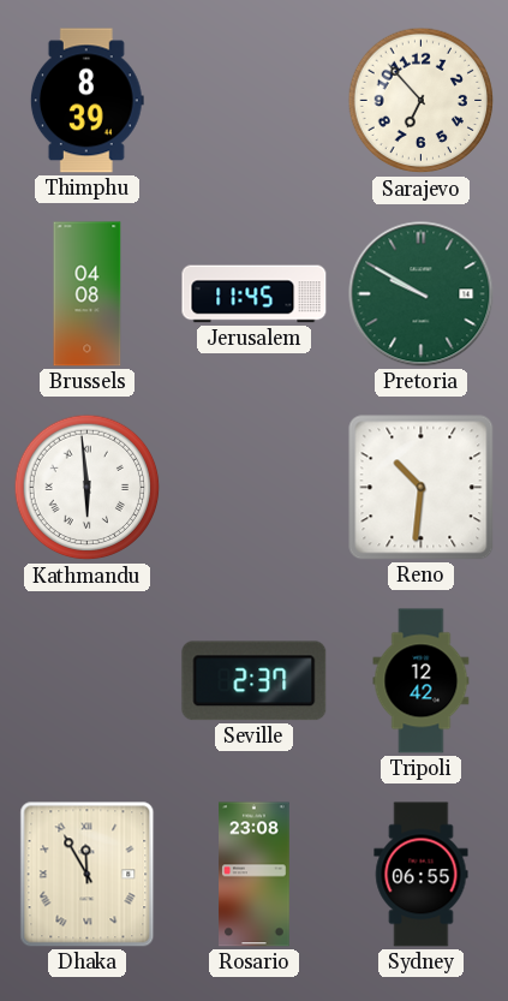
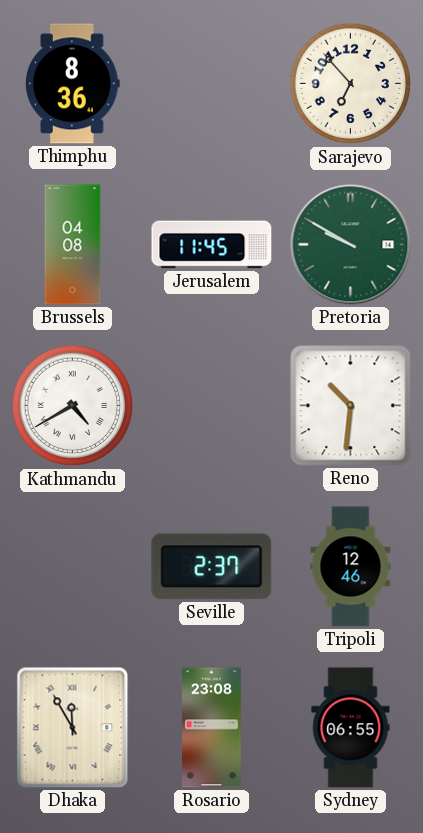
Thimphu: 8:39 -> 8:36
Kathmandu: 5:59 -> 4:40
Tripoli: 12:42 -> 12:46
